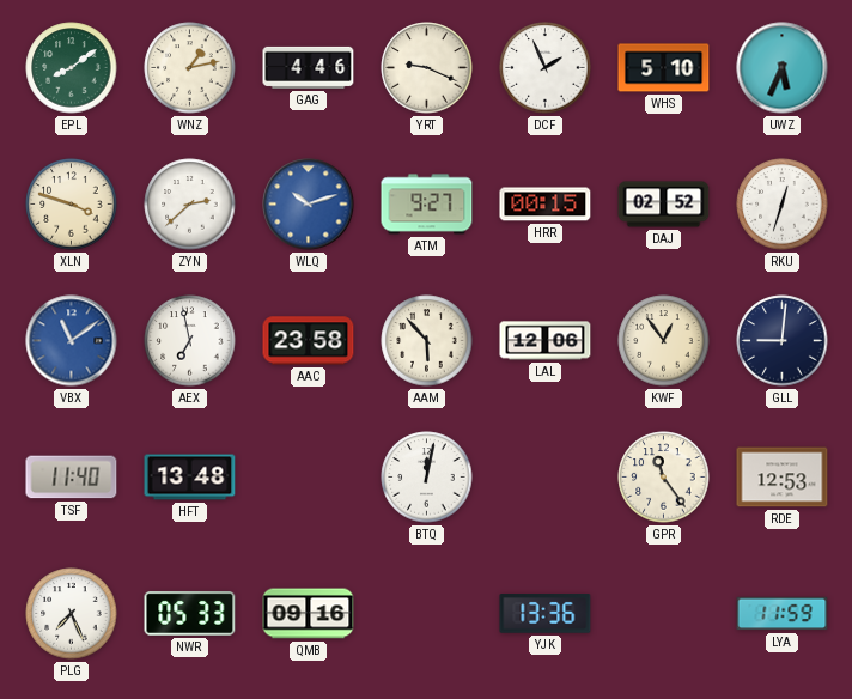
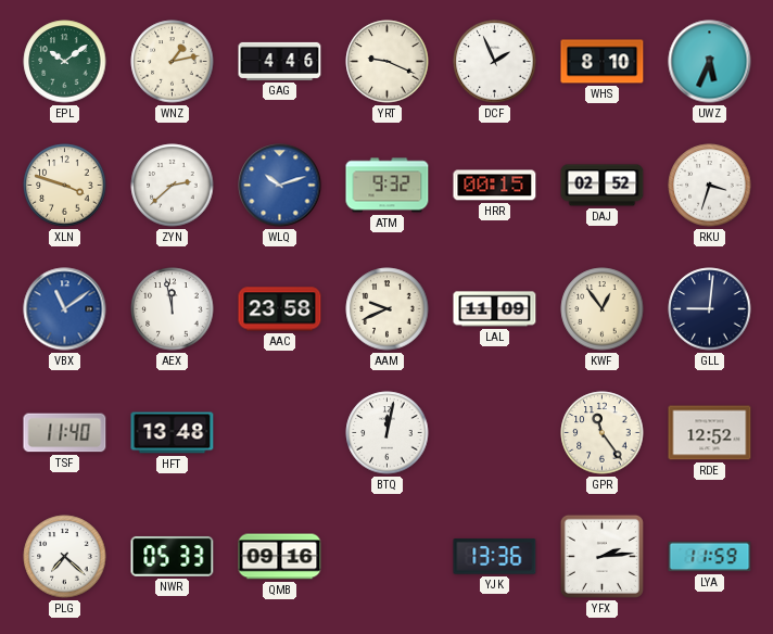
EPL: 8:09 -> 10:09
WHS: 5:10 -> 8:10
ATM: 9:27 -> 9:32
RKU: 12:33 -> 3:33
AEX: 6:58 -> 11:58
AAM: 5:53 -> 9:41
LAL: 12:06 -> 11:09
RDE: 12:53 -> 12:52
PLG: 7:26 -> 7:22
YFX: none -> 2:14
